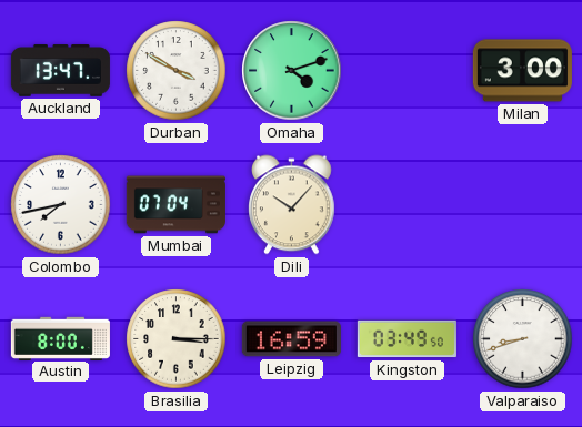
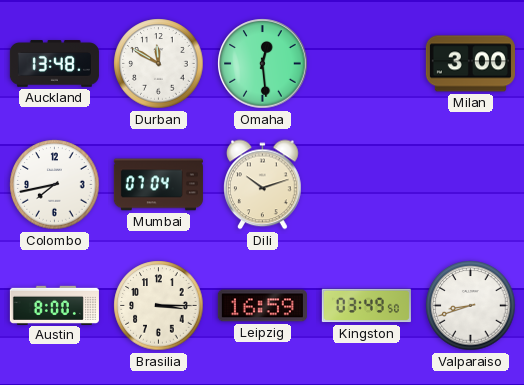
Auckland: 13:47 -> 13:48
Durban: 3:50 -> 11:50
Omaha: 4:12 -> 12:29
Dili: 10:07 -> 10:12
